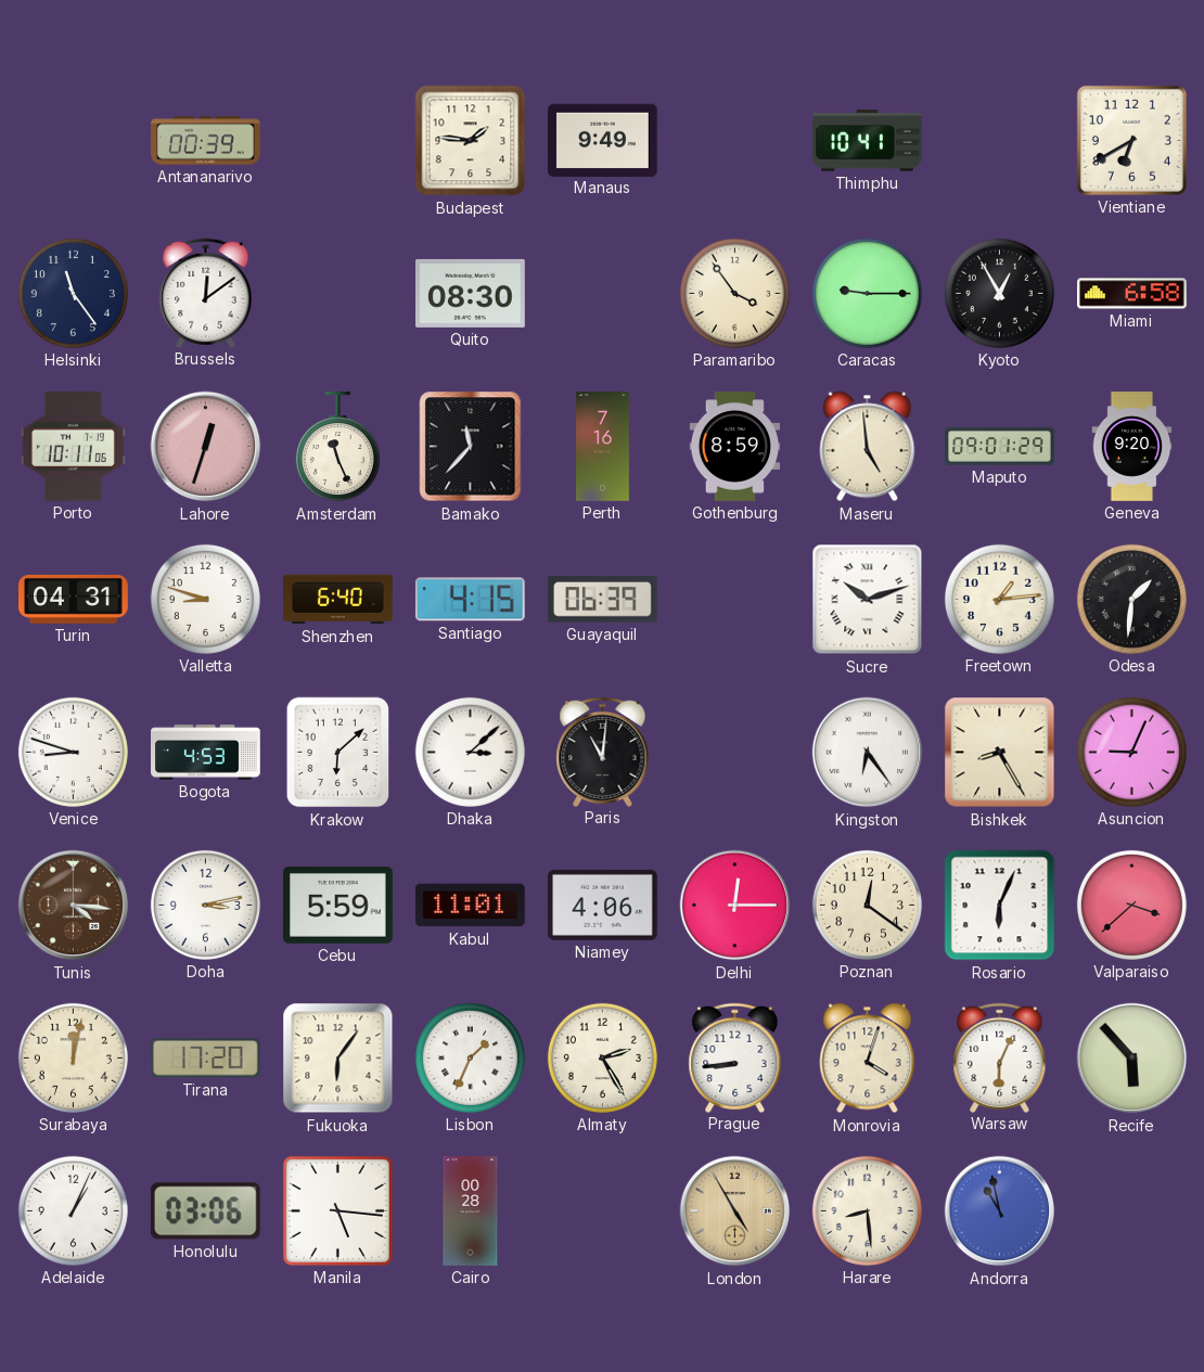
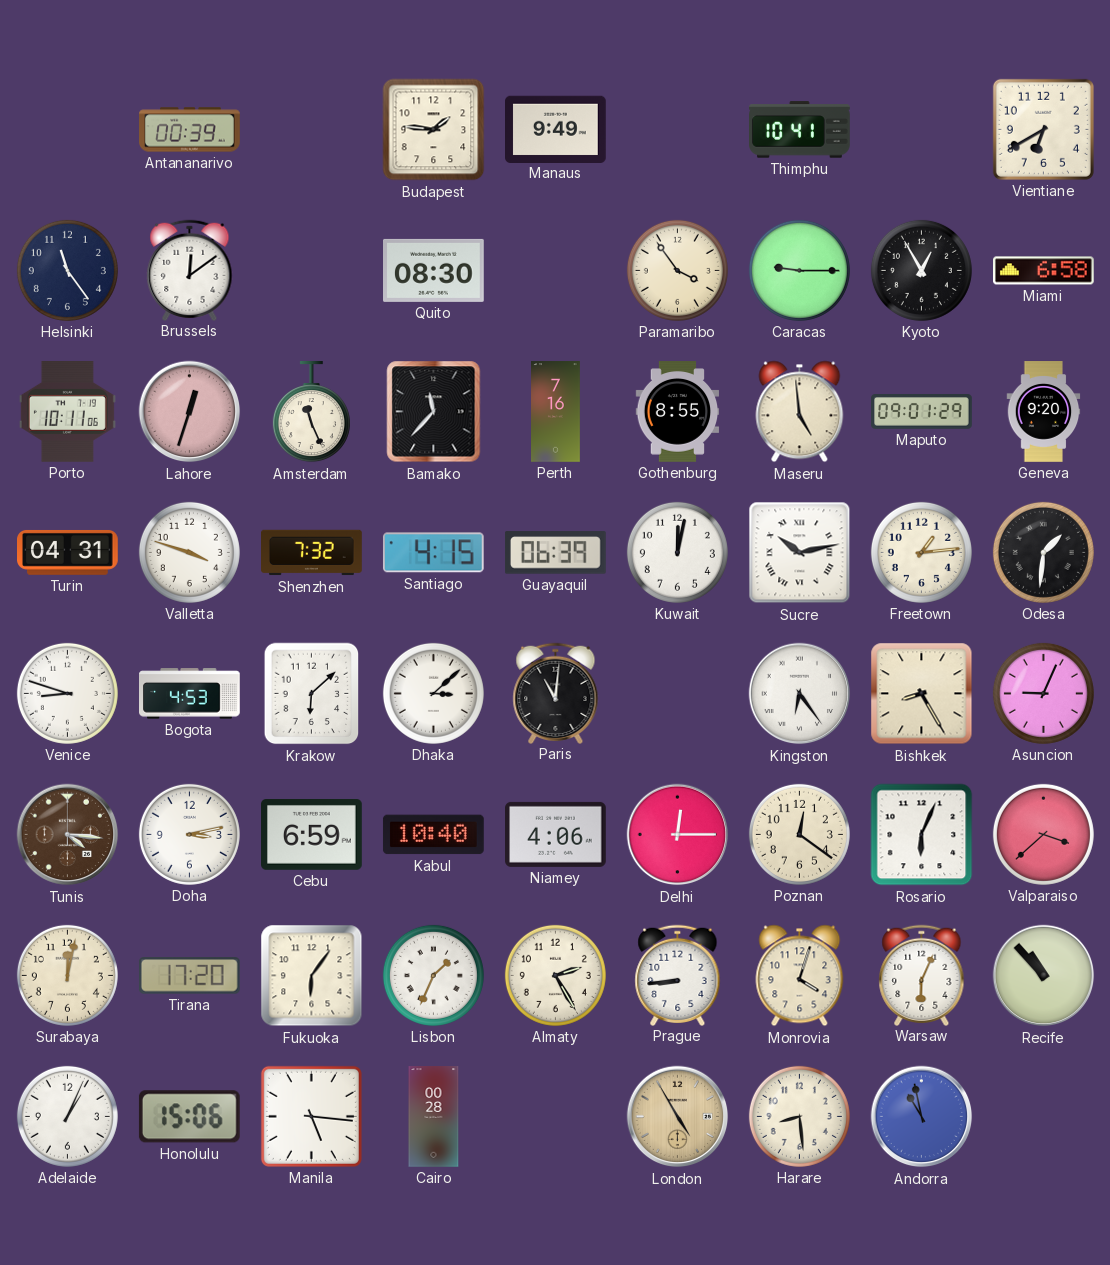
Gothenburg: 8:59 -> 8:55
Valletta: 8:48 -> 3:48
Shenzhen: 6:40 -> 7:32
Kuwait: none -> 12:02
Sucre: 10:12 -> 10:13
Cebu: 5:59 -> 6:59
Kabul: 11:01 -> 10:40
Recife: 5:53 -> 10:53
Honolulu: 03:06 -> 15:06
